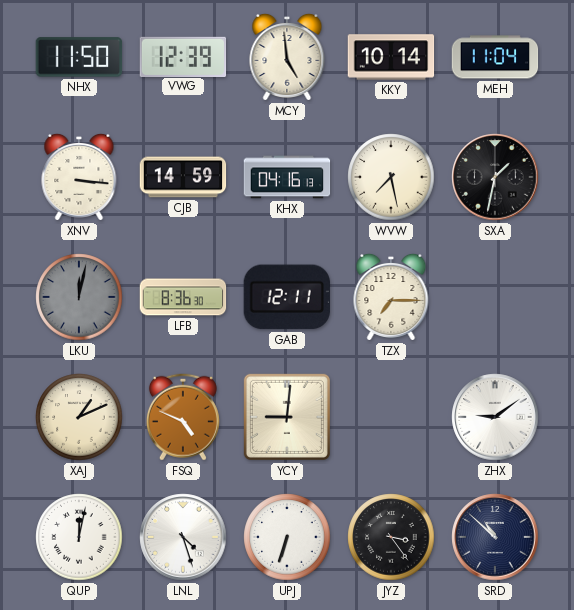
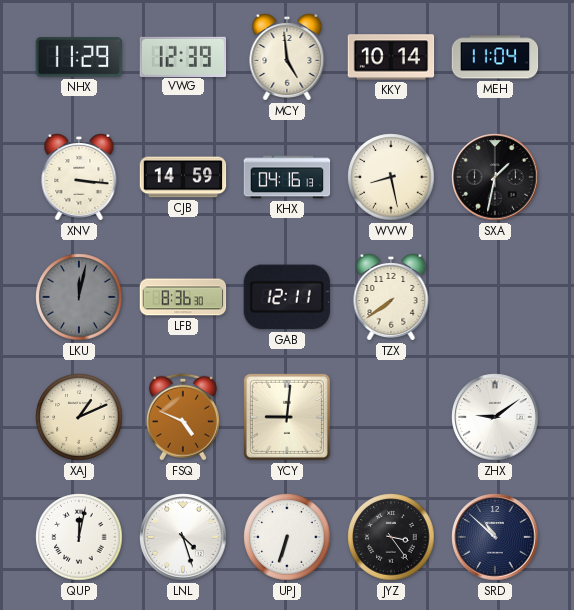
NHX: 11:50 -> 11:29
WVW: 7:28 -> 8:28
TZX: 7:15 -> 7:39
